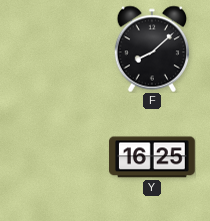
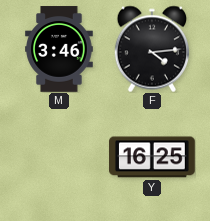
M: none -> 3:46
F: 8:08 -> 4:14
